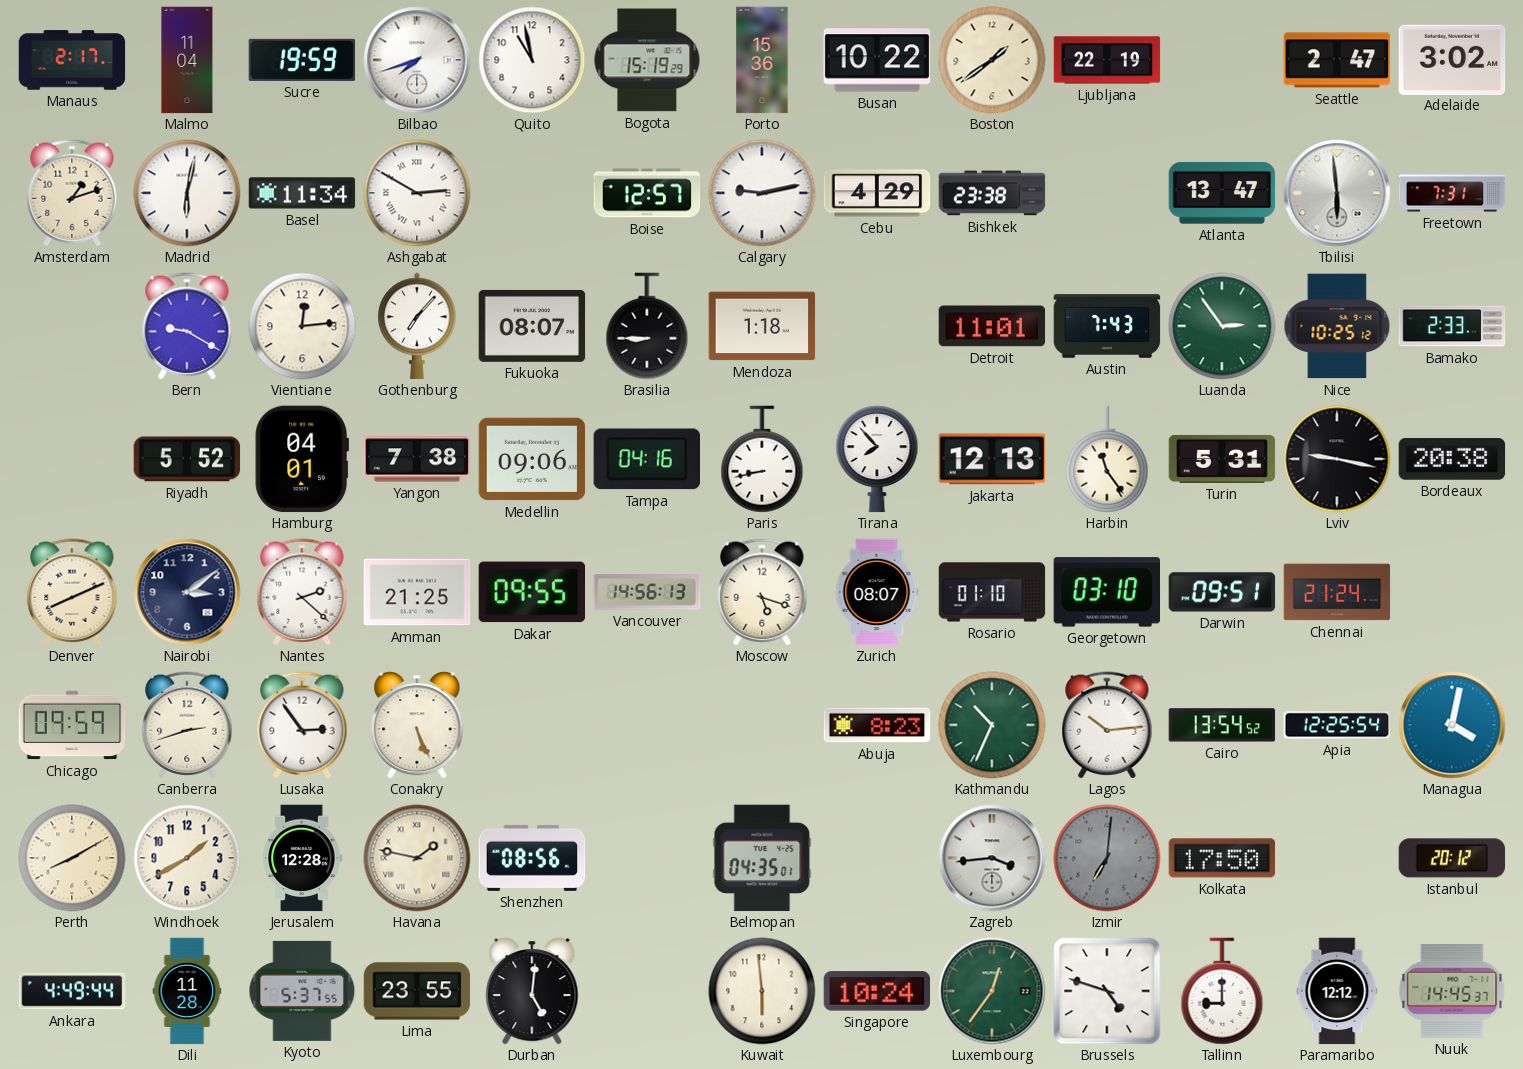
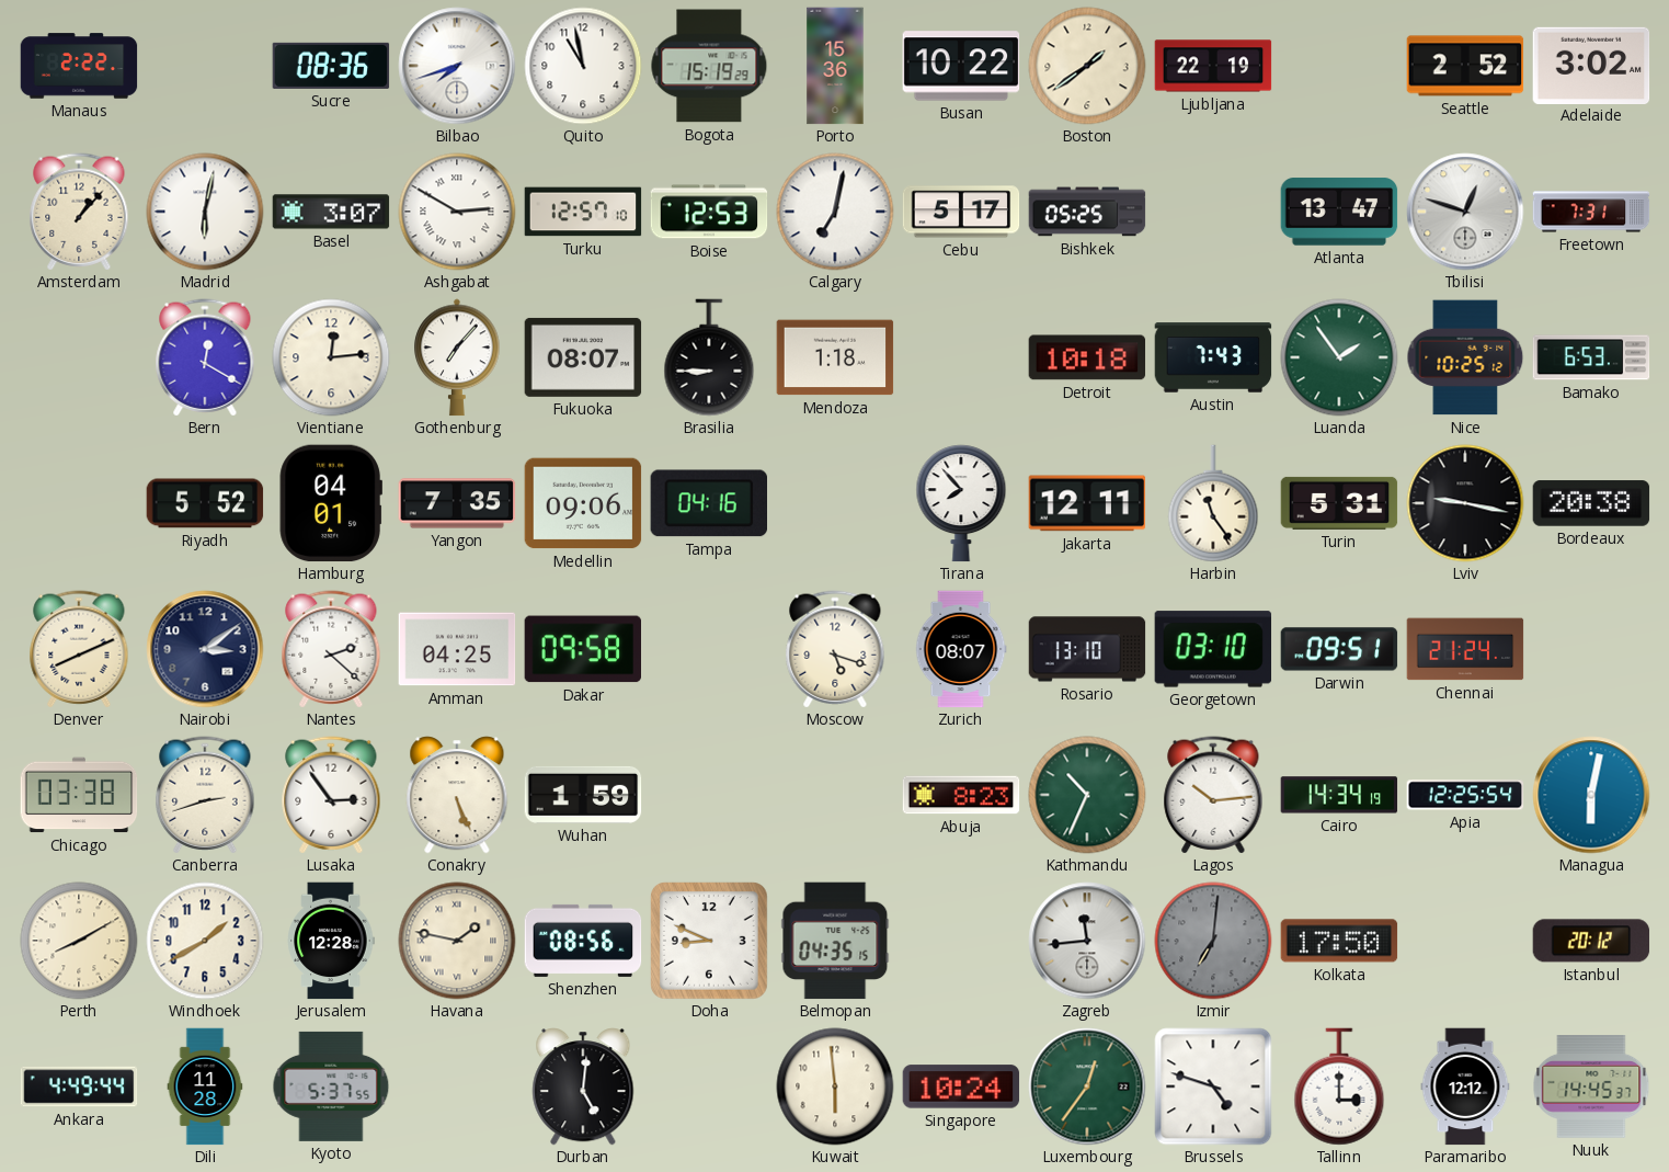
Manaus: 2:17 -> 2:22
Malmo: 11:04 -> none
Sucre: 19:59 -> 08:36
Seattle: 2:47 -> 2:52
Amsterdam: 1:12 -> 1:07
Basel: 11:34 -> 3:07
Turku: none -> 12:57
Boise: 12:57 -> 12:53
Calgary: 9:13 -> 7:02
Cebu: 4:29 -> 5:17
Bishkek: 23:38 -> 05:25
Tbilisi: 5:59 -> 12:48
Bern: 9:20 -> 12:20
Detroit: 11:01 -> 10:18
Luanda: 2:54 -> 1:54
Bamako: 2:33 -> 6:53
Yangon: 7:38 -> 7:35
Paris: 8:43 -> none
Jakarta: 12:13 -> 12:11
Amman: 21:25 -> 04:25
Dakar: 09:55 -> 09:58
Vancouver: 14:56 -> none
Rosario: 01:10 -> 13:10
Chicago: 09:59 -> 03:38
Wuhan: none -> 1:59
Cairo: 13:54 -> 14:34
Managua: 4:02 -> 6:02
Doha: none -> 8:49
Belmopan: 04:35:01 -> 04:35:15
Zagreb: 3:44 -> 11:44
Lima: 23:55 -> none
Tallinn: 9:00 -> 3:00
